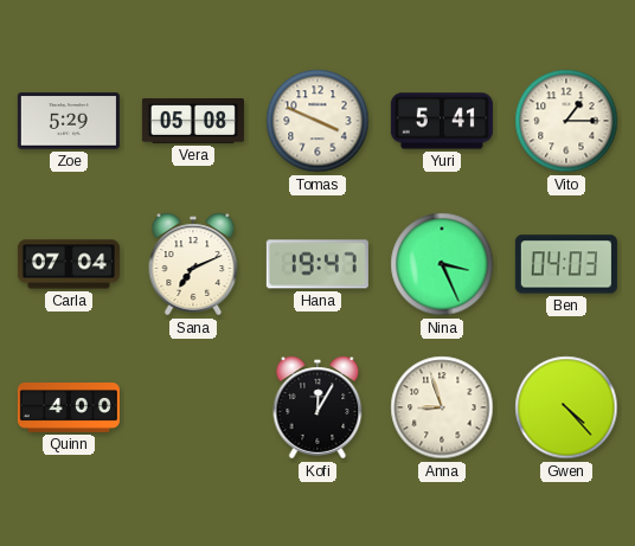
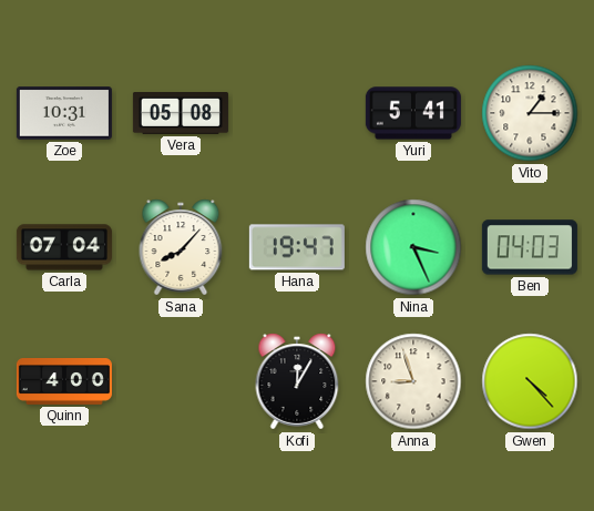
Zoe: 5:29 -> 10:31
Tomas: 3:49 -> none
Sana: 7:11 -> 8:07
